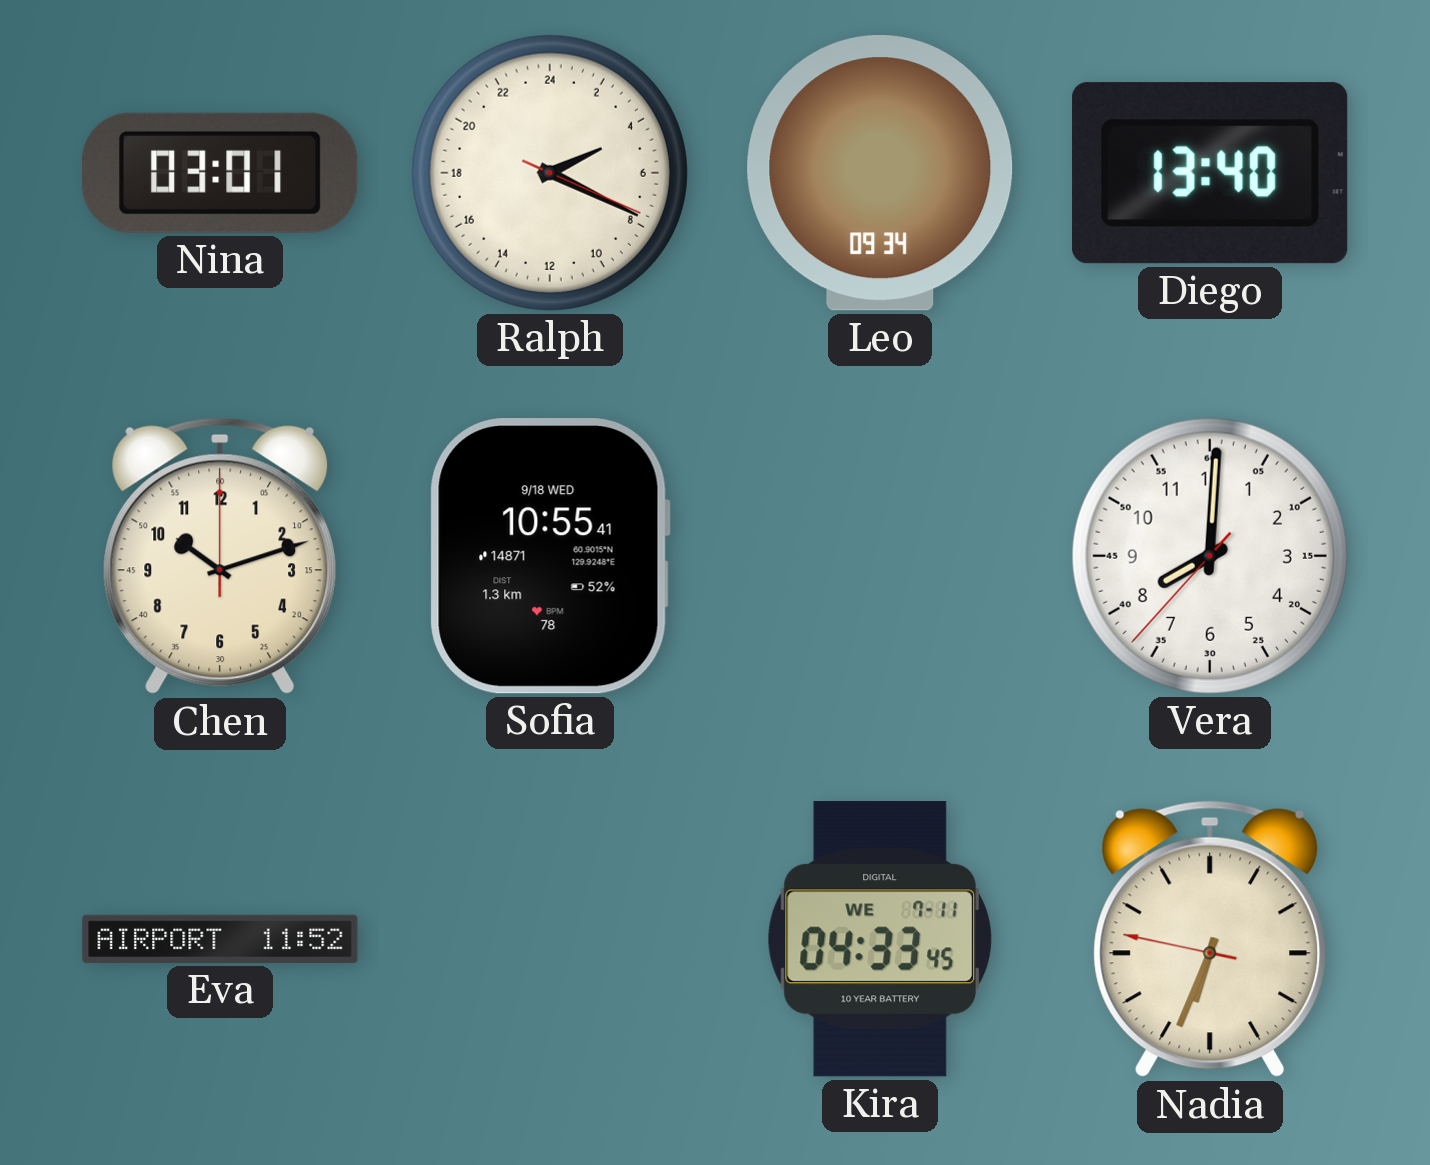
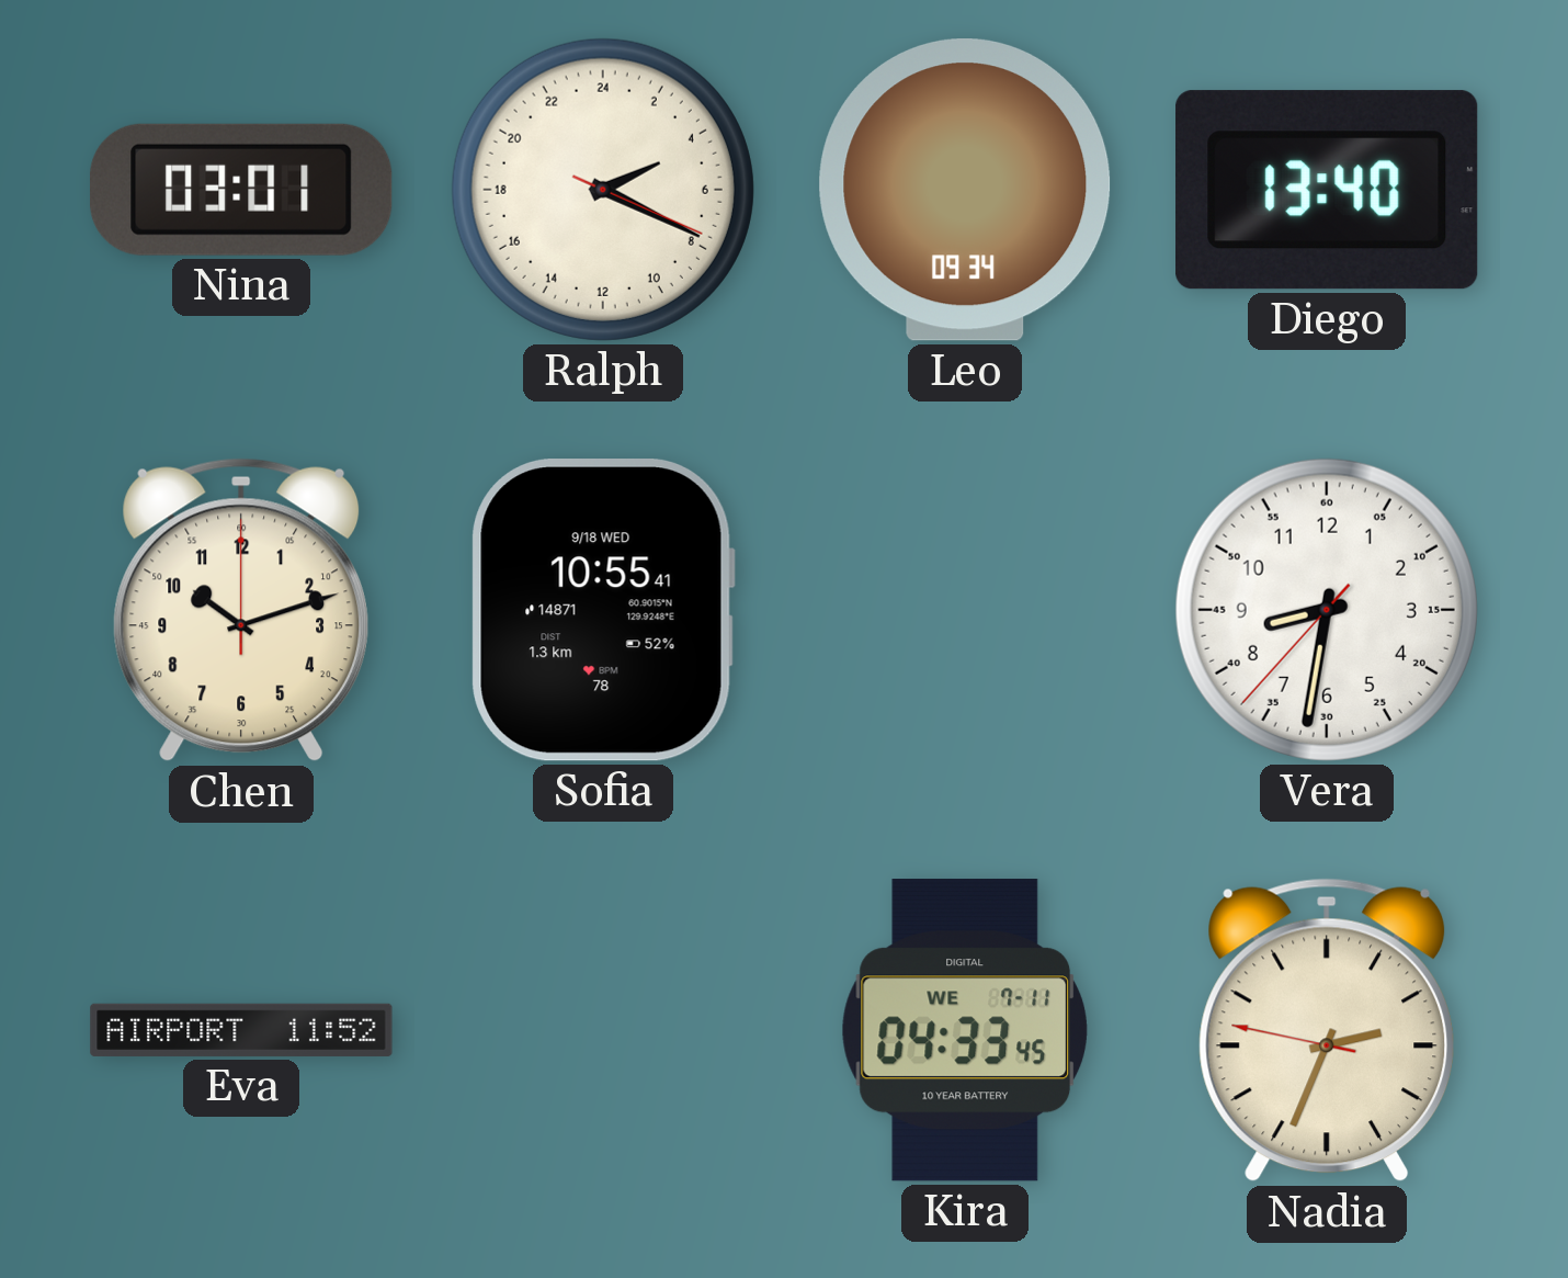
Vera: 8:00 -> 8:31
Nadia: 6:33 -> 2:33
